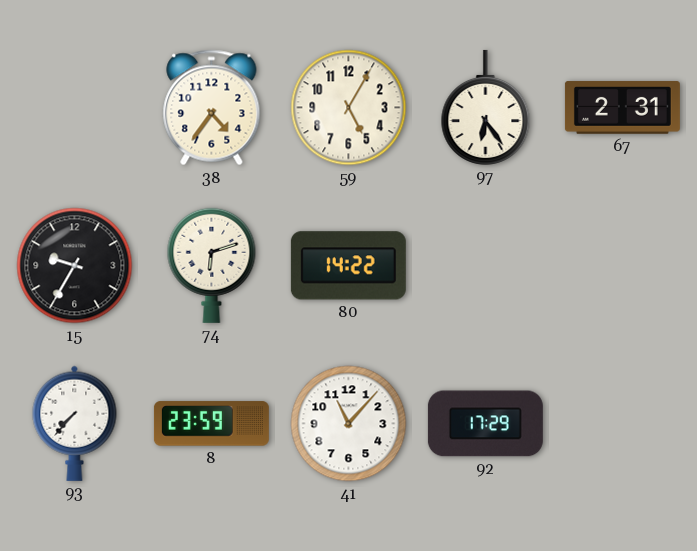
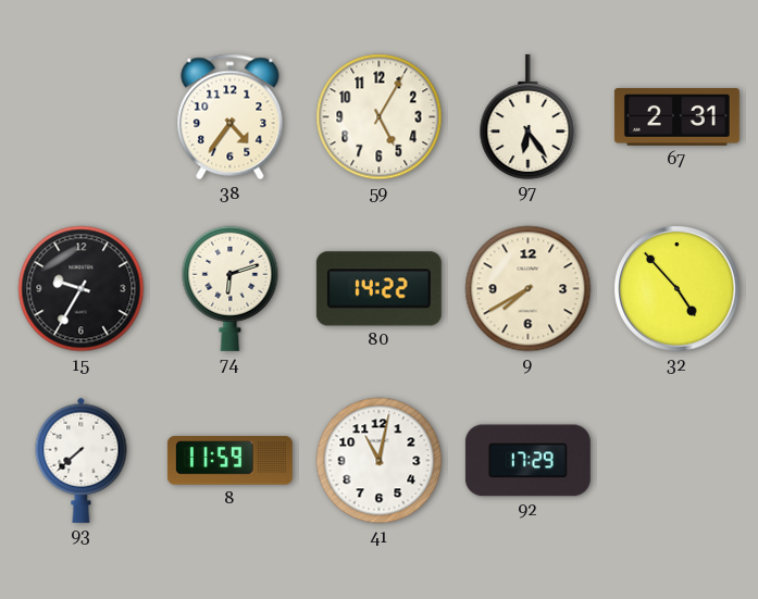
9: none -> 7:40
32: none -> 4:53
93: 7:37 -> 7:38
8: 23:59 -> 11:59
41: 11:07 -> 11:02
